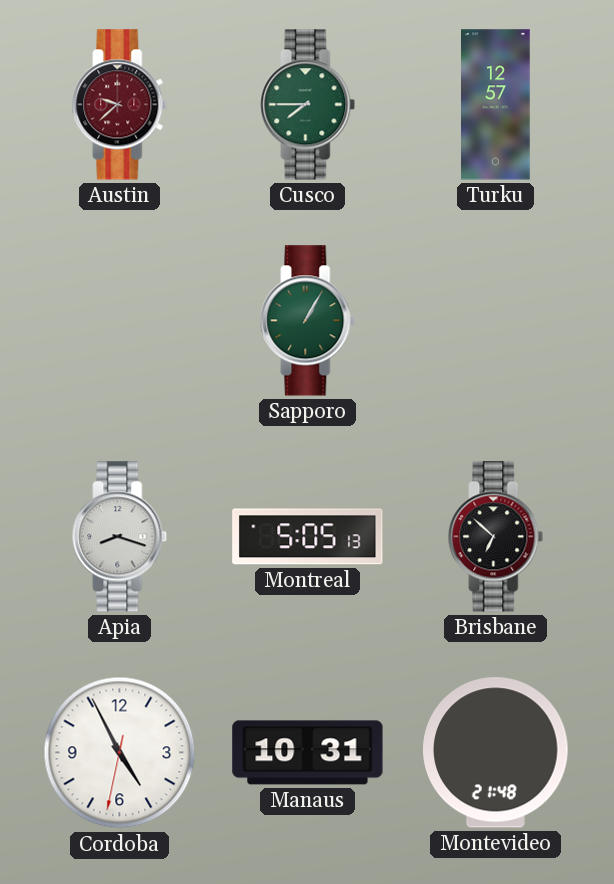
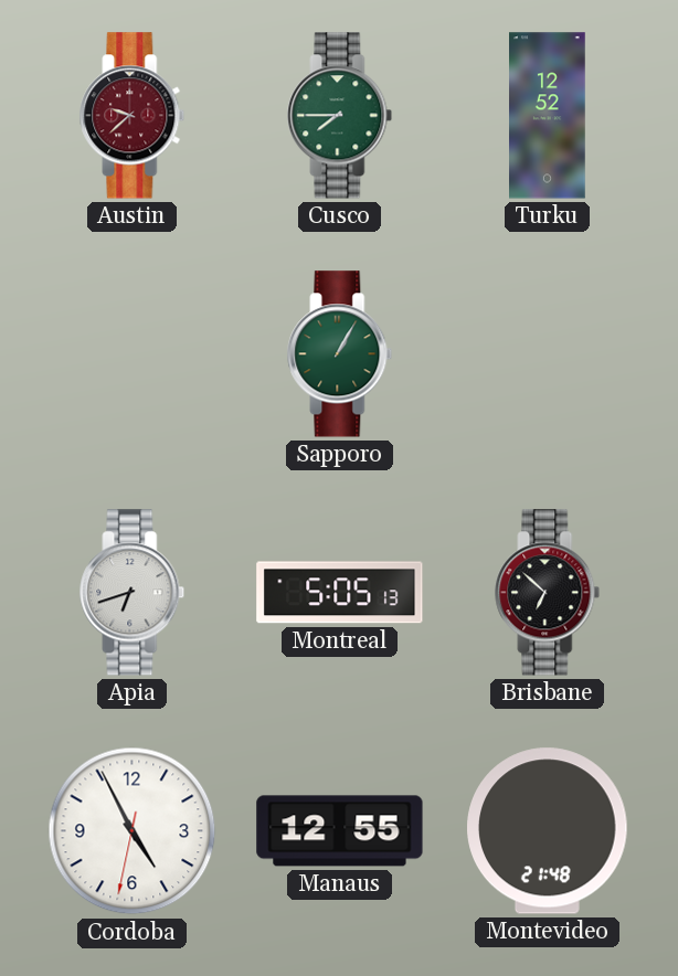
Turku: 12:57 -> 12:52
Apia: 8:18 -> 6:42
Manaus: 10:31 -> 12:55
